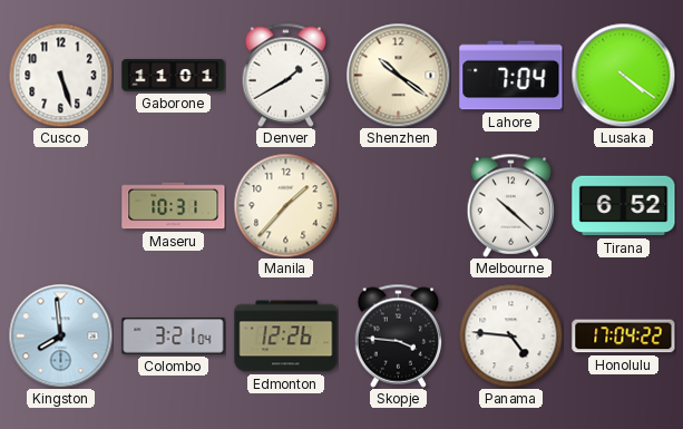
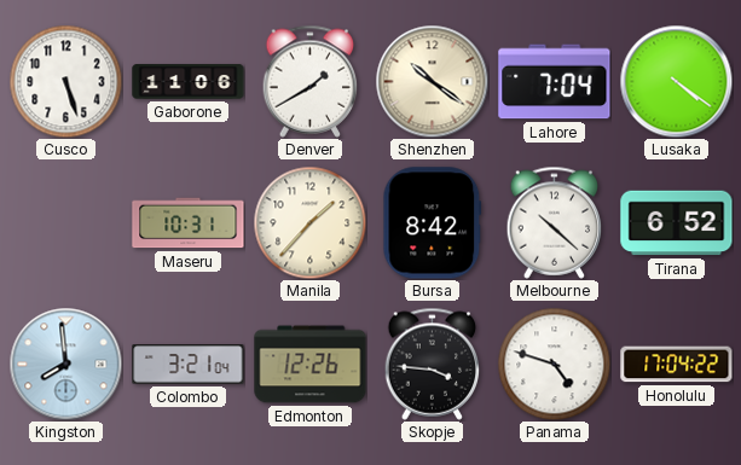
Gaborone: 11:01 -> 11:06
Bursa: none -> 8:42
Panama: 4:46 -> 4:48
